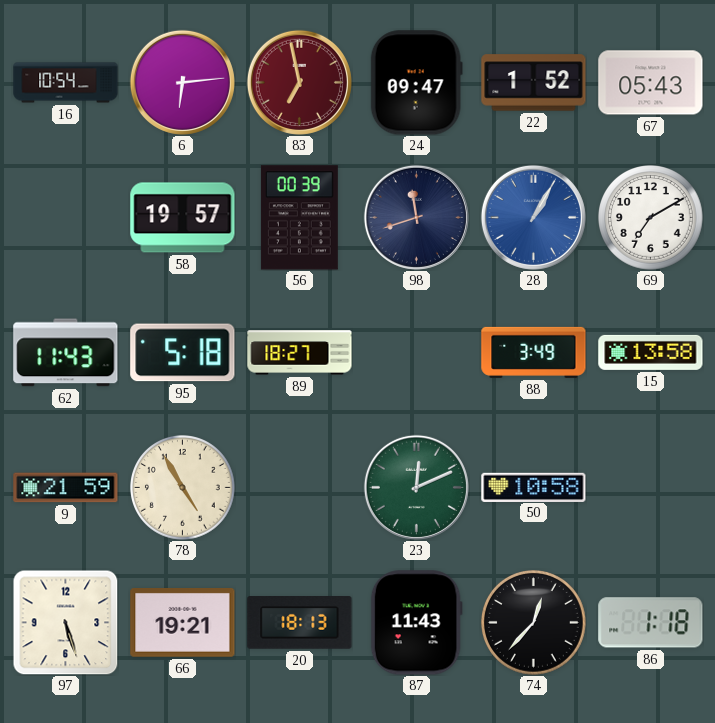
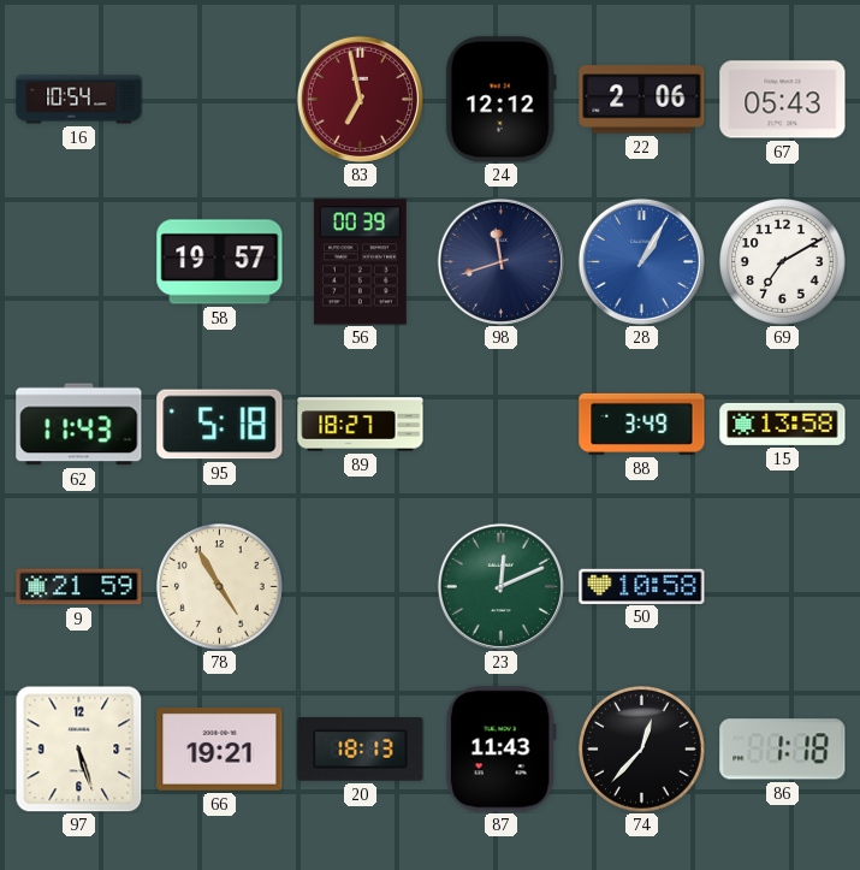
6: 6:14 -> none
24: 09:47 -> 12:12
22: 1:52 -> 2:06
